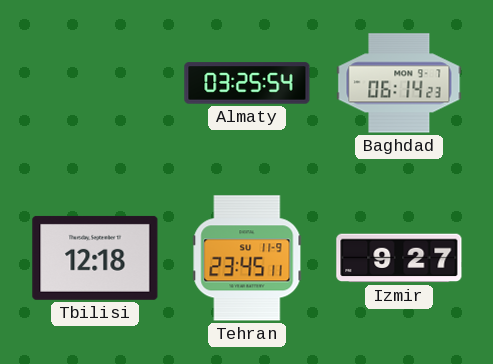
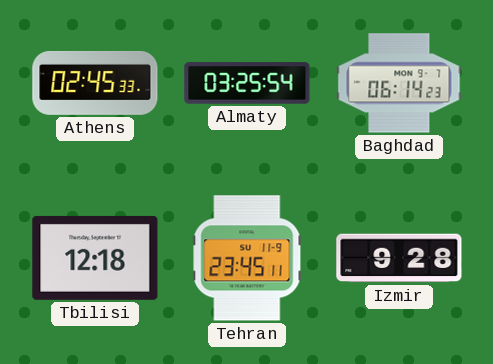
Athens: none -> 02:45
Izmir: 9:27 -> 9:28
